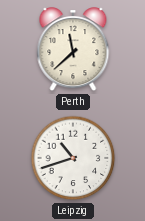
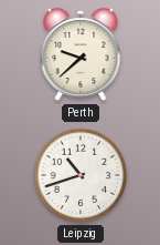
Perth: 11:38 -> 9:38
